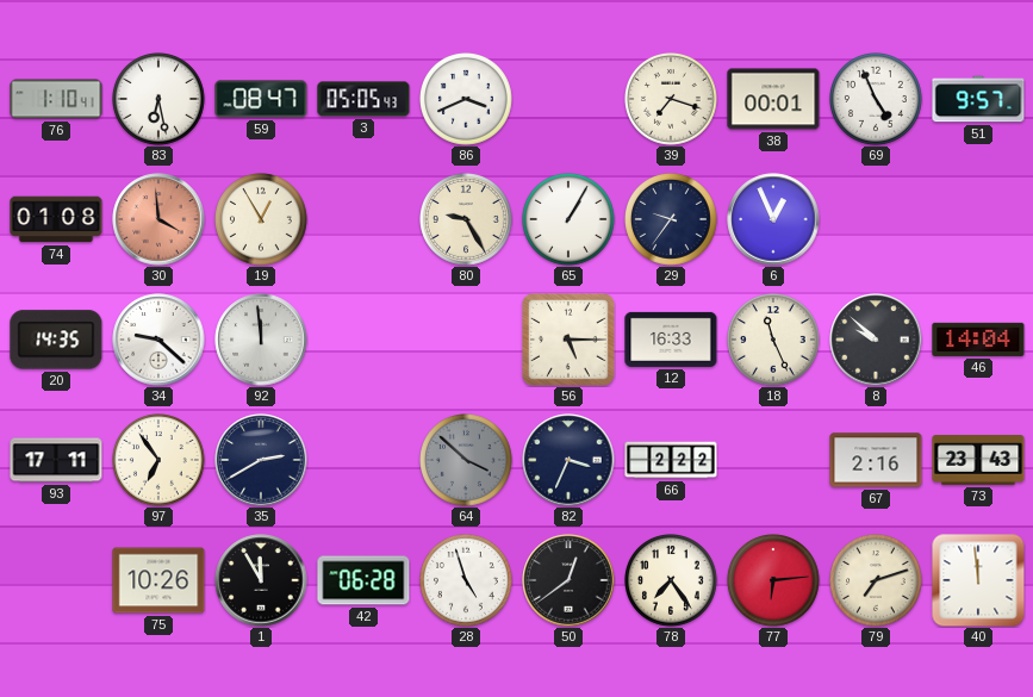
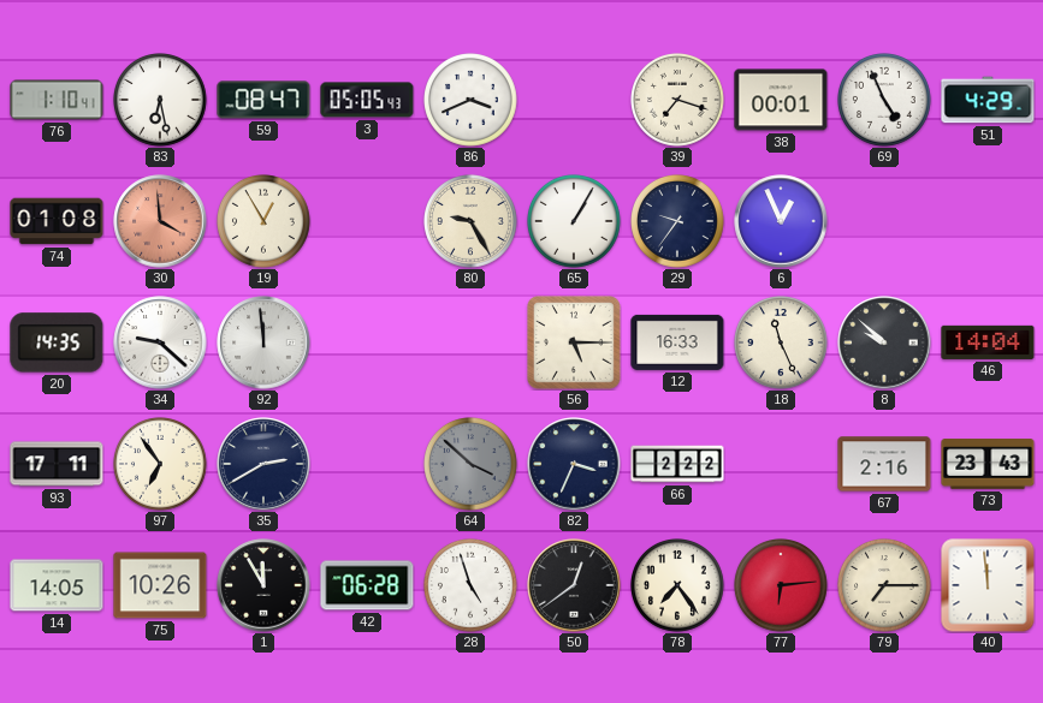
51: 9:57 -> 4:29
14: none -> 14:05
79: 7:12 -> 7:15
